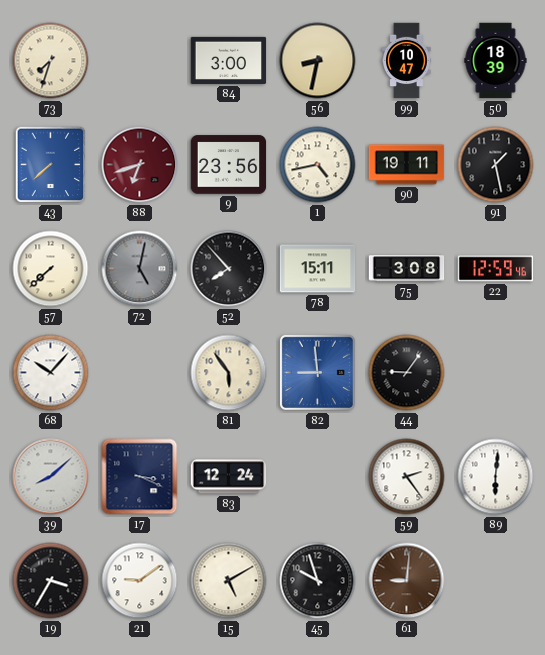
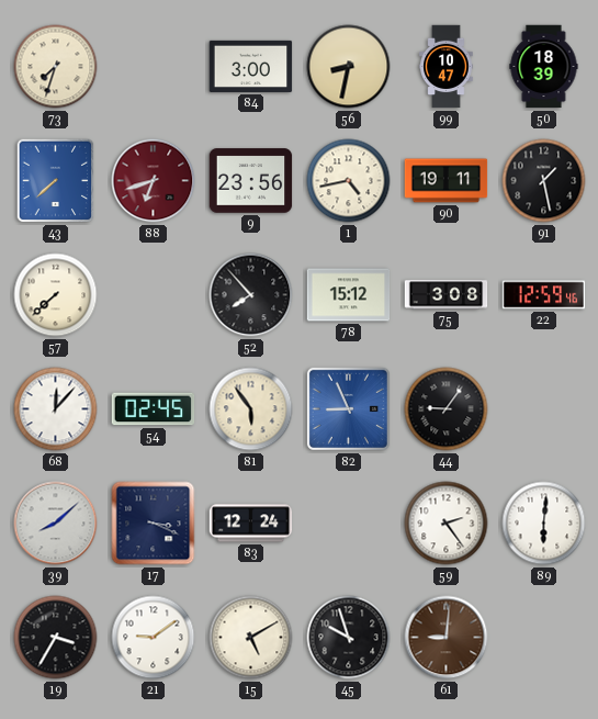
72: 5:02 -> none
78: 15:11 -> 15:12
68: 10:07 -> 12:07
54: none -> 02:45
82: 8:59 -> 8:56
